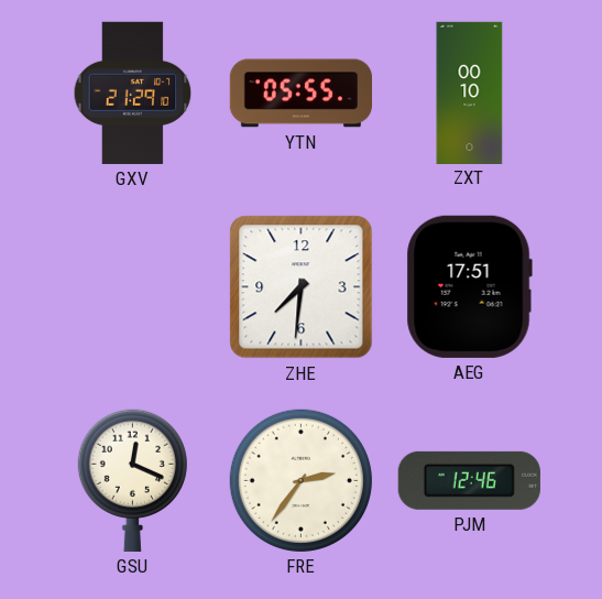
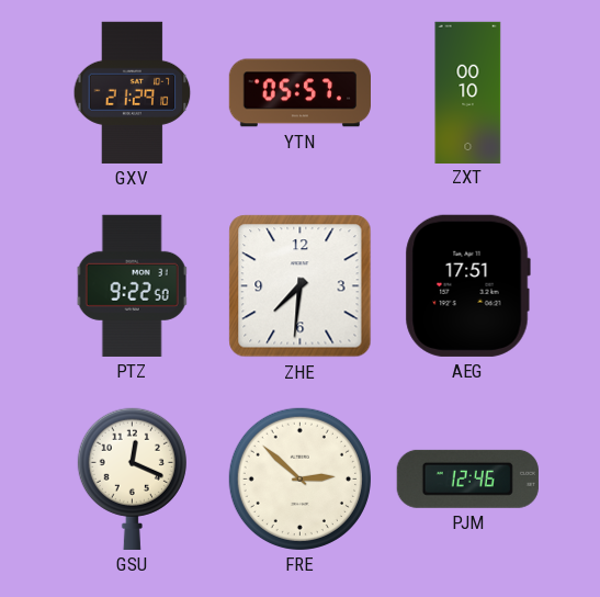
YTN: 05:55 -> 05:57
PTZ: none -> 9:22
FRE: 2:36 -> 2:52
